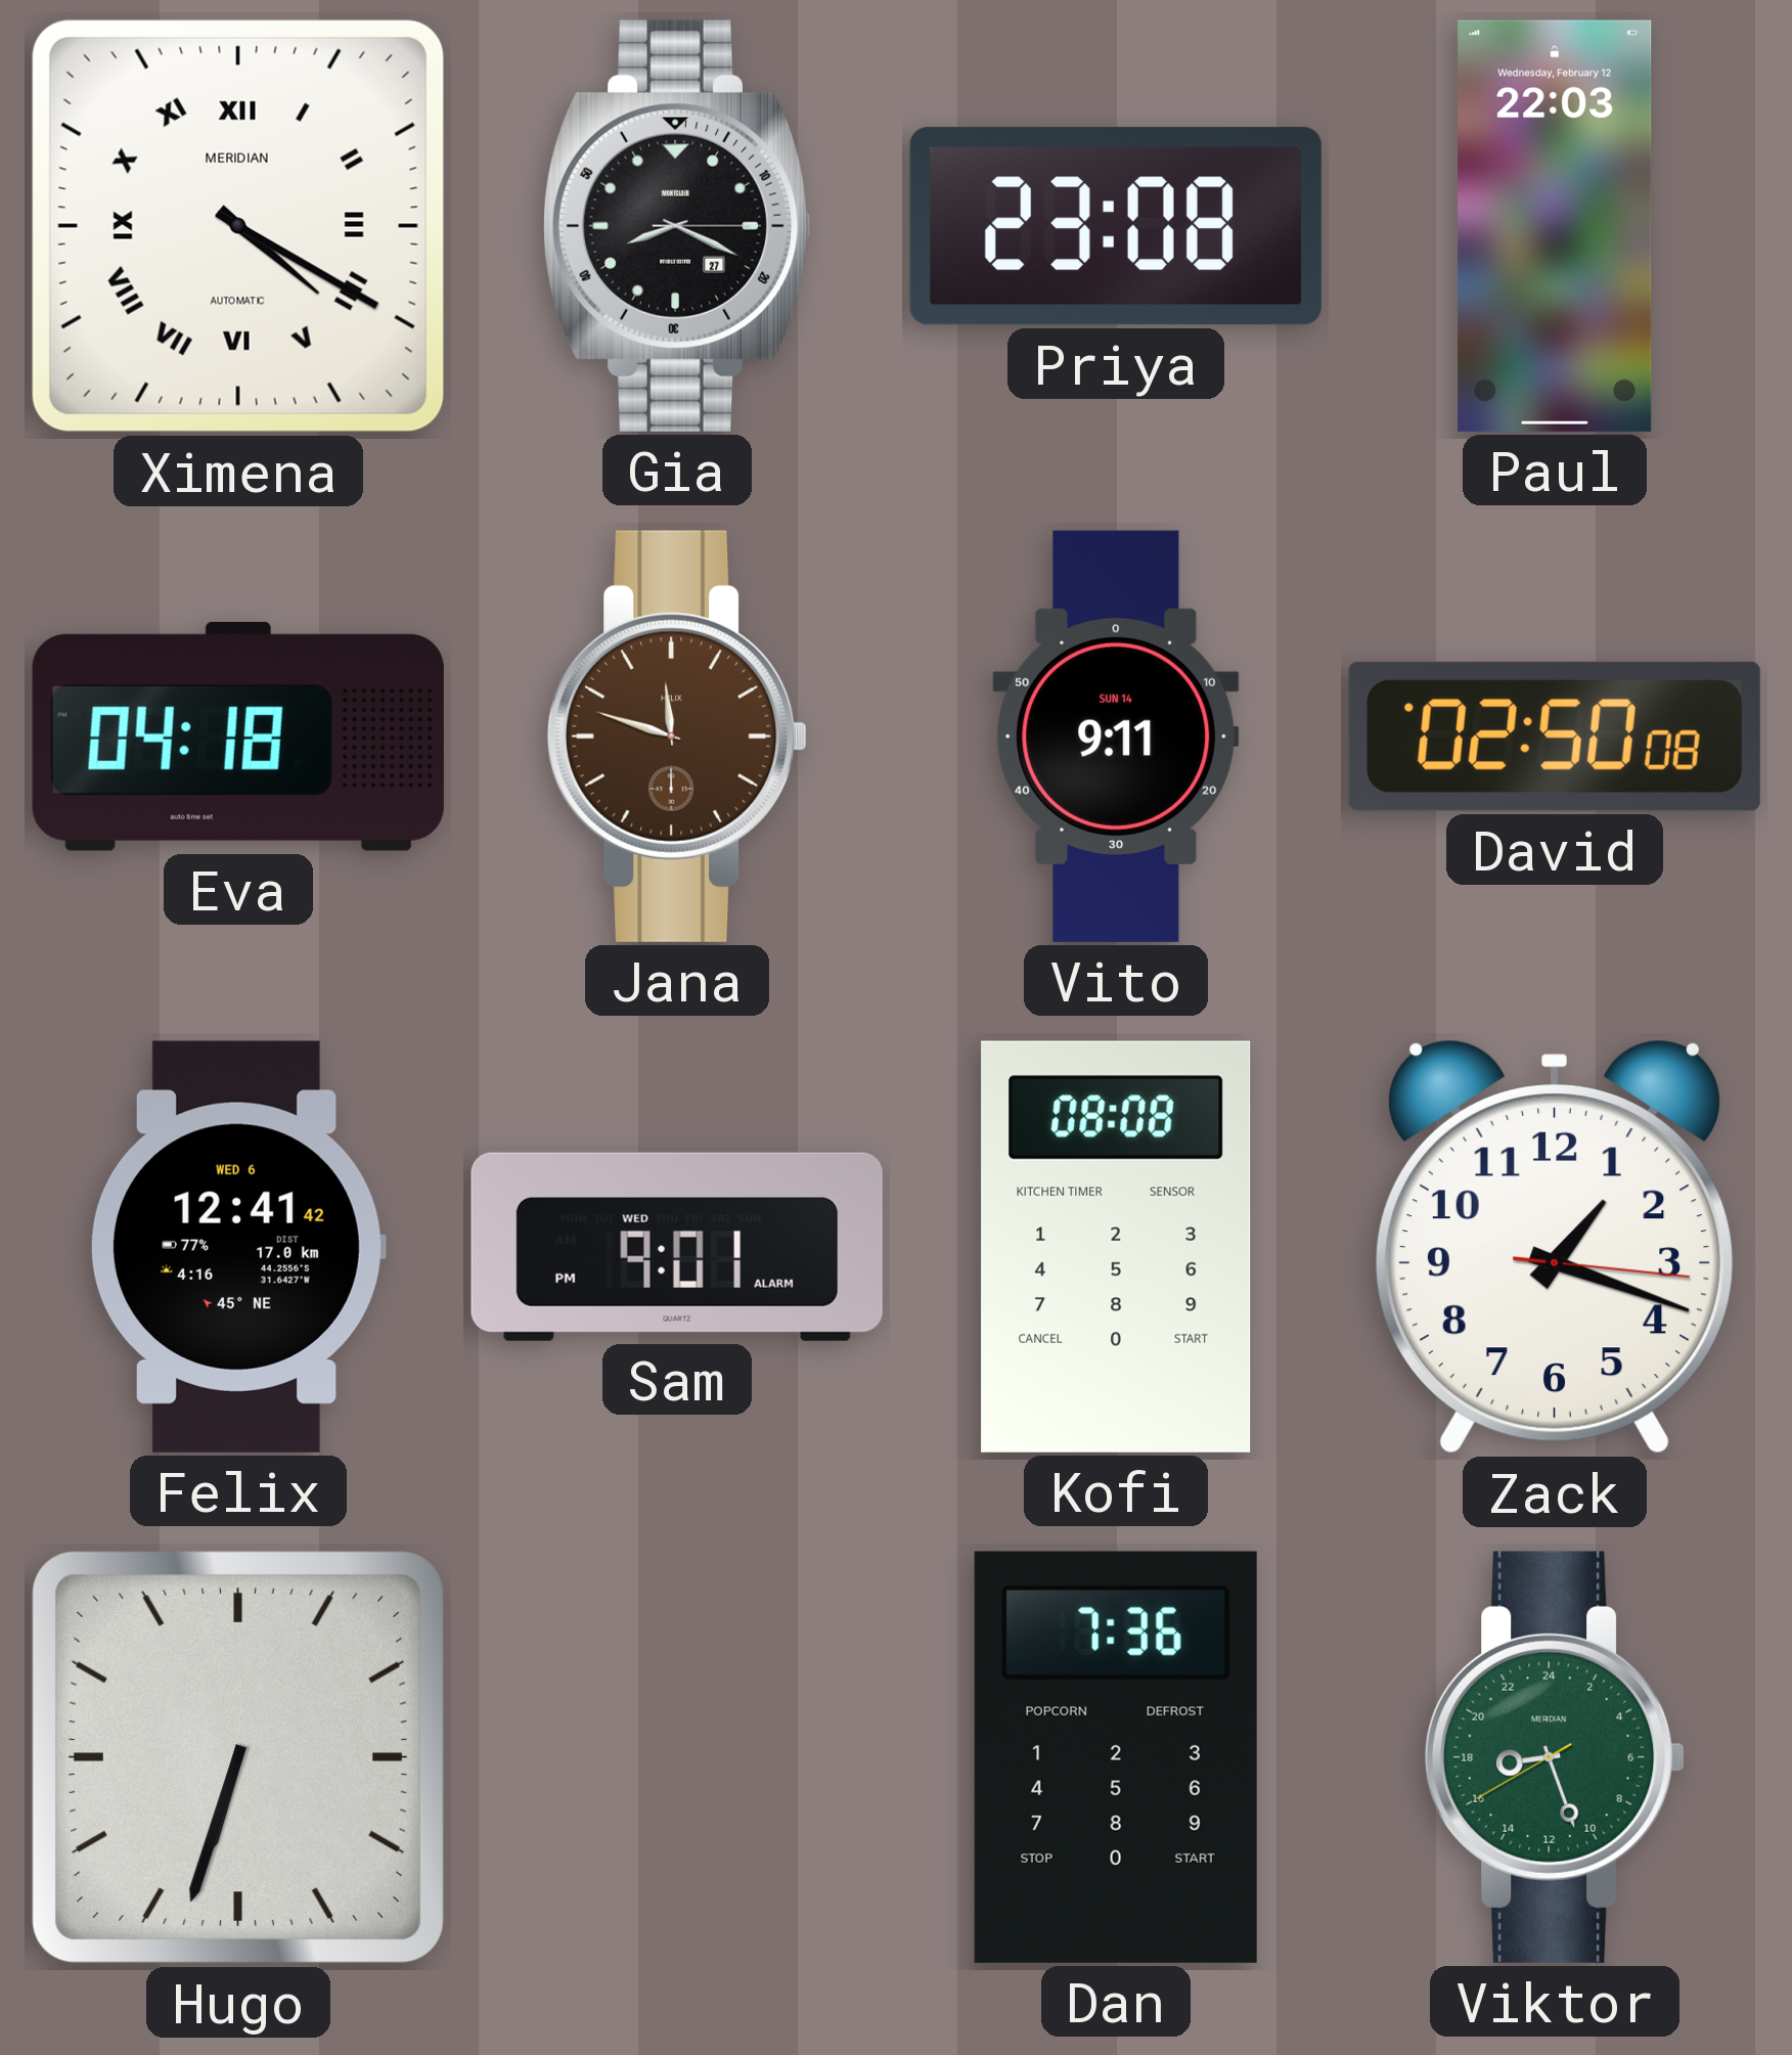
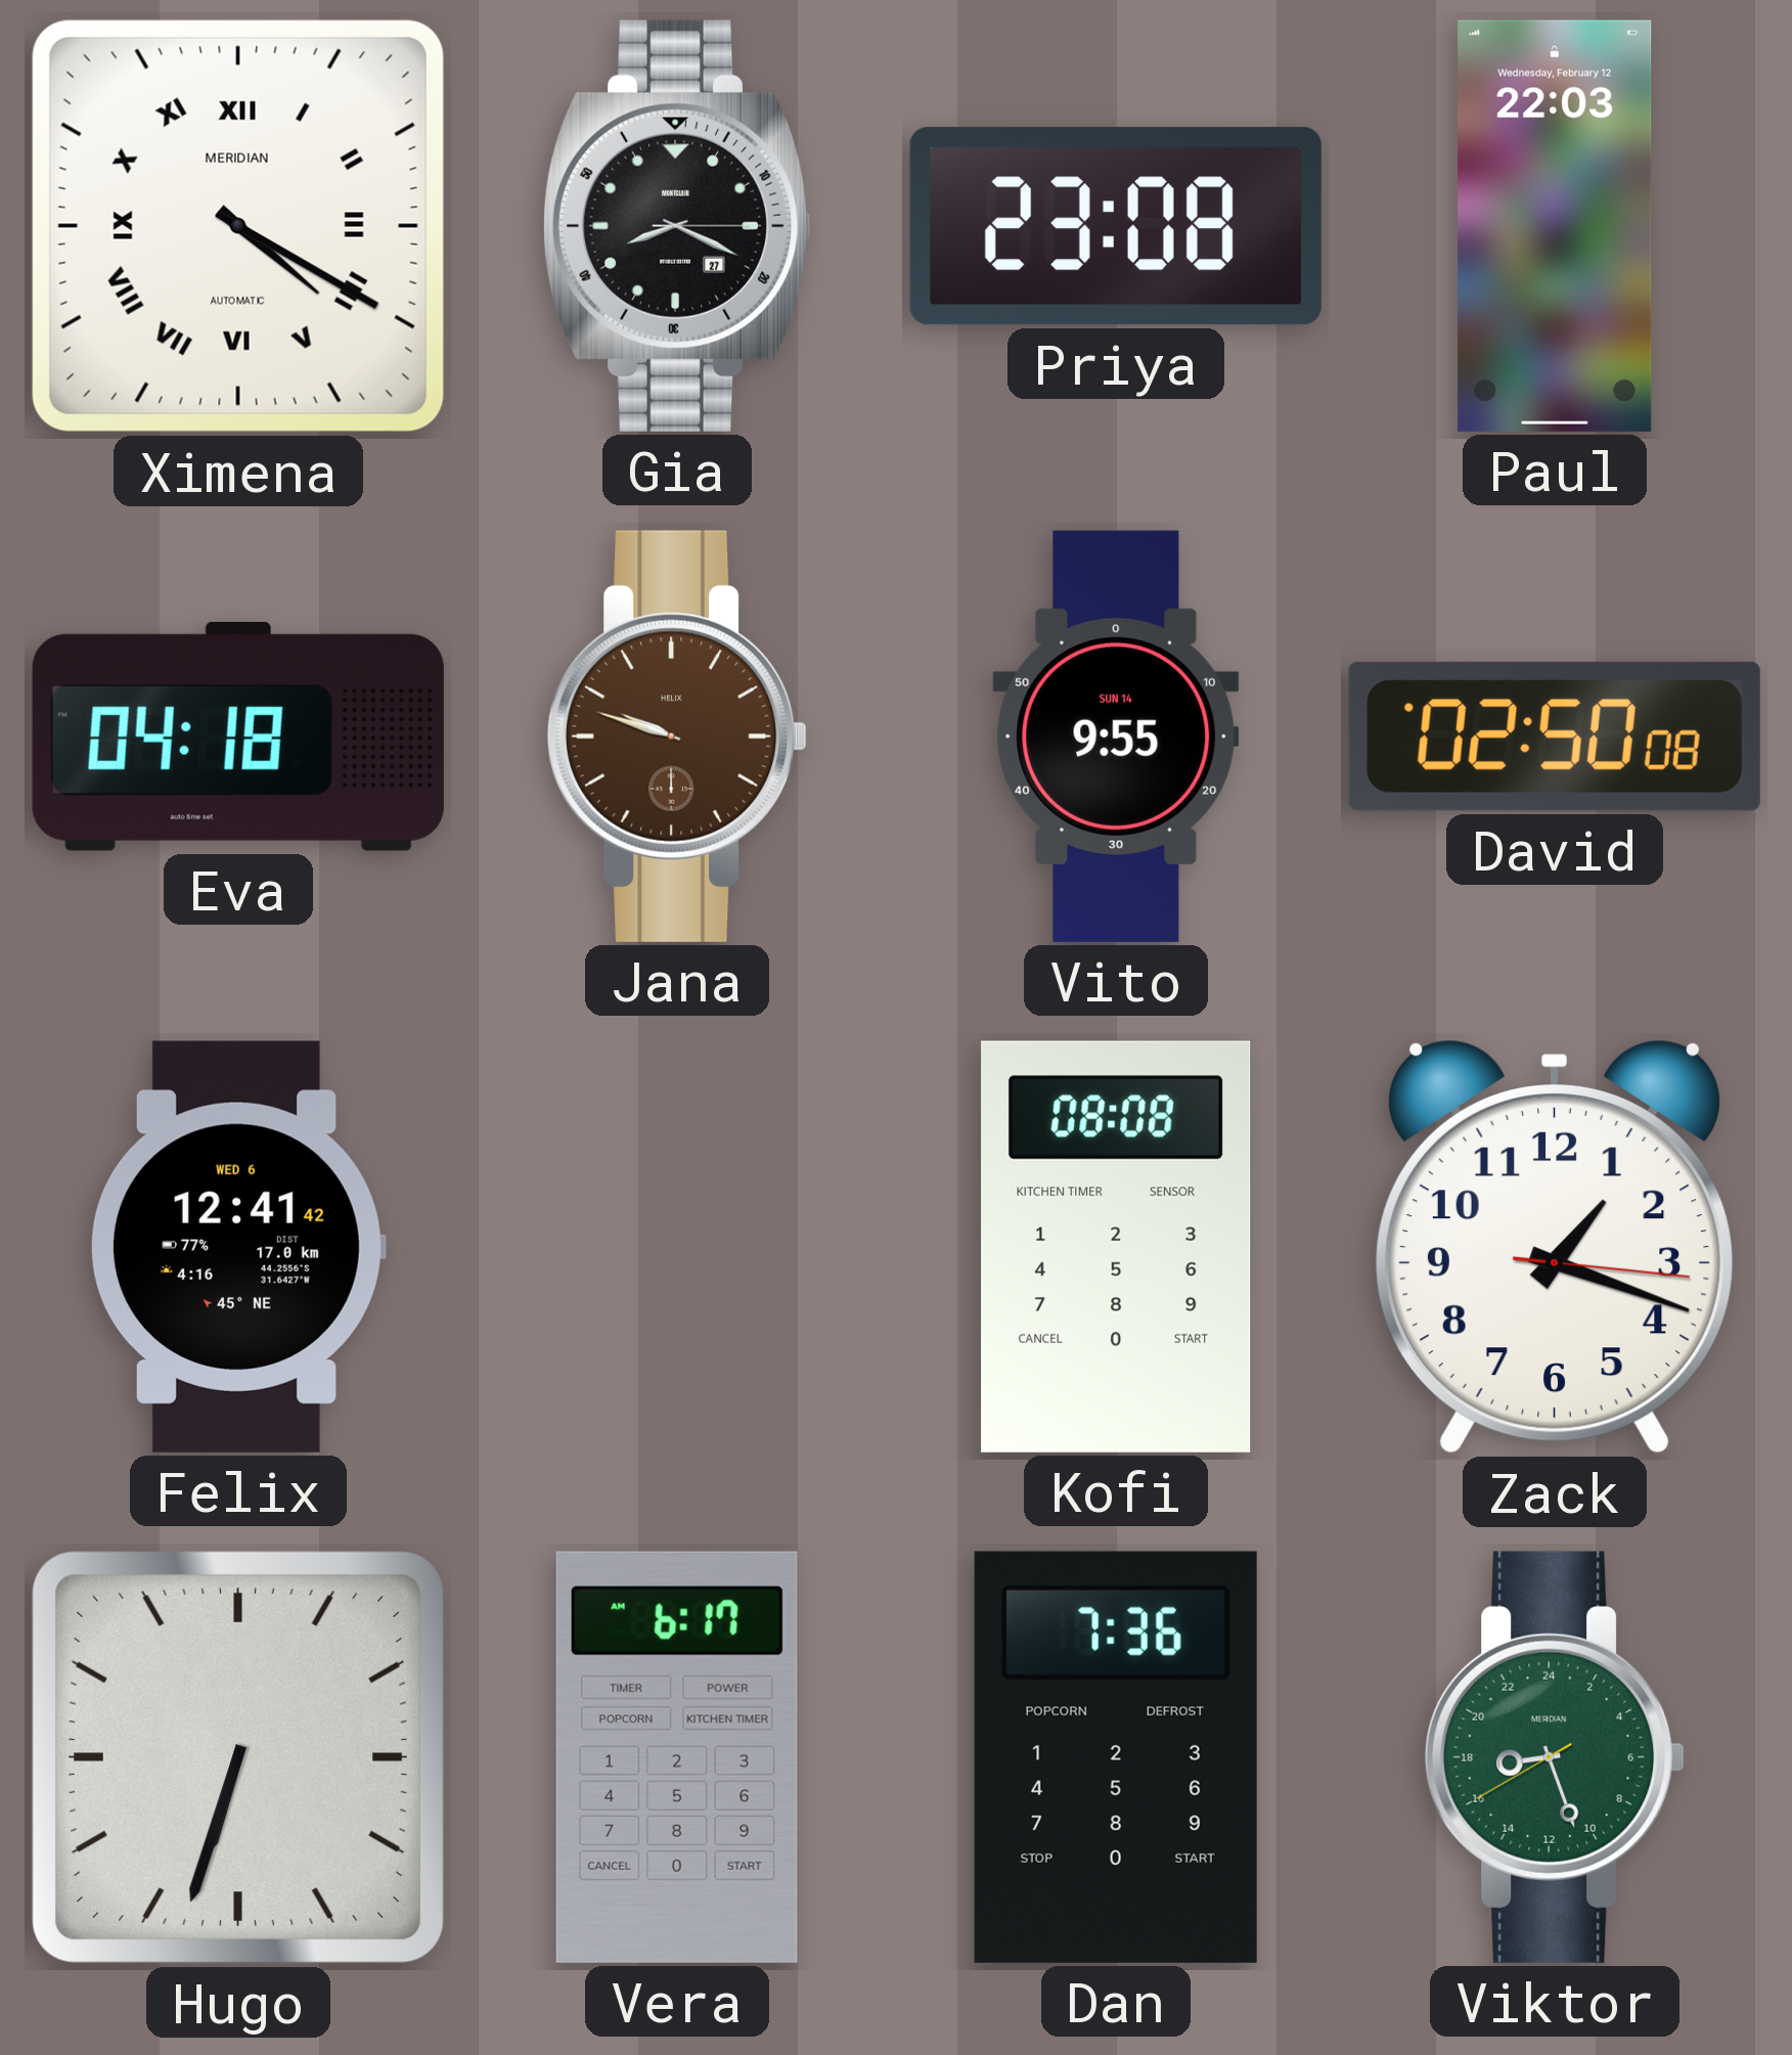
Jana: 11:48 -> 9:48
Vito: 9:11 -> 9:55
Sam: 9:01 -> none
Vera: none -> 6:17
